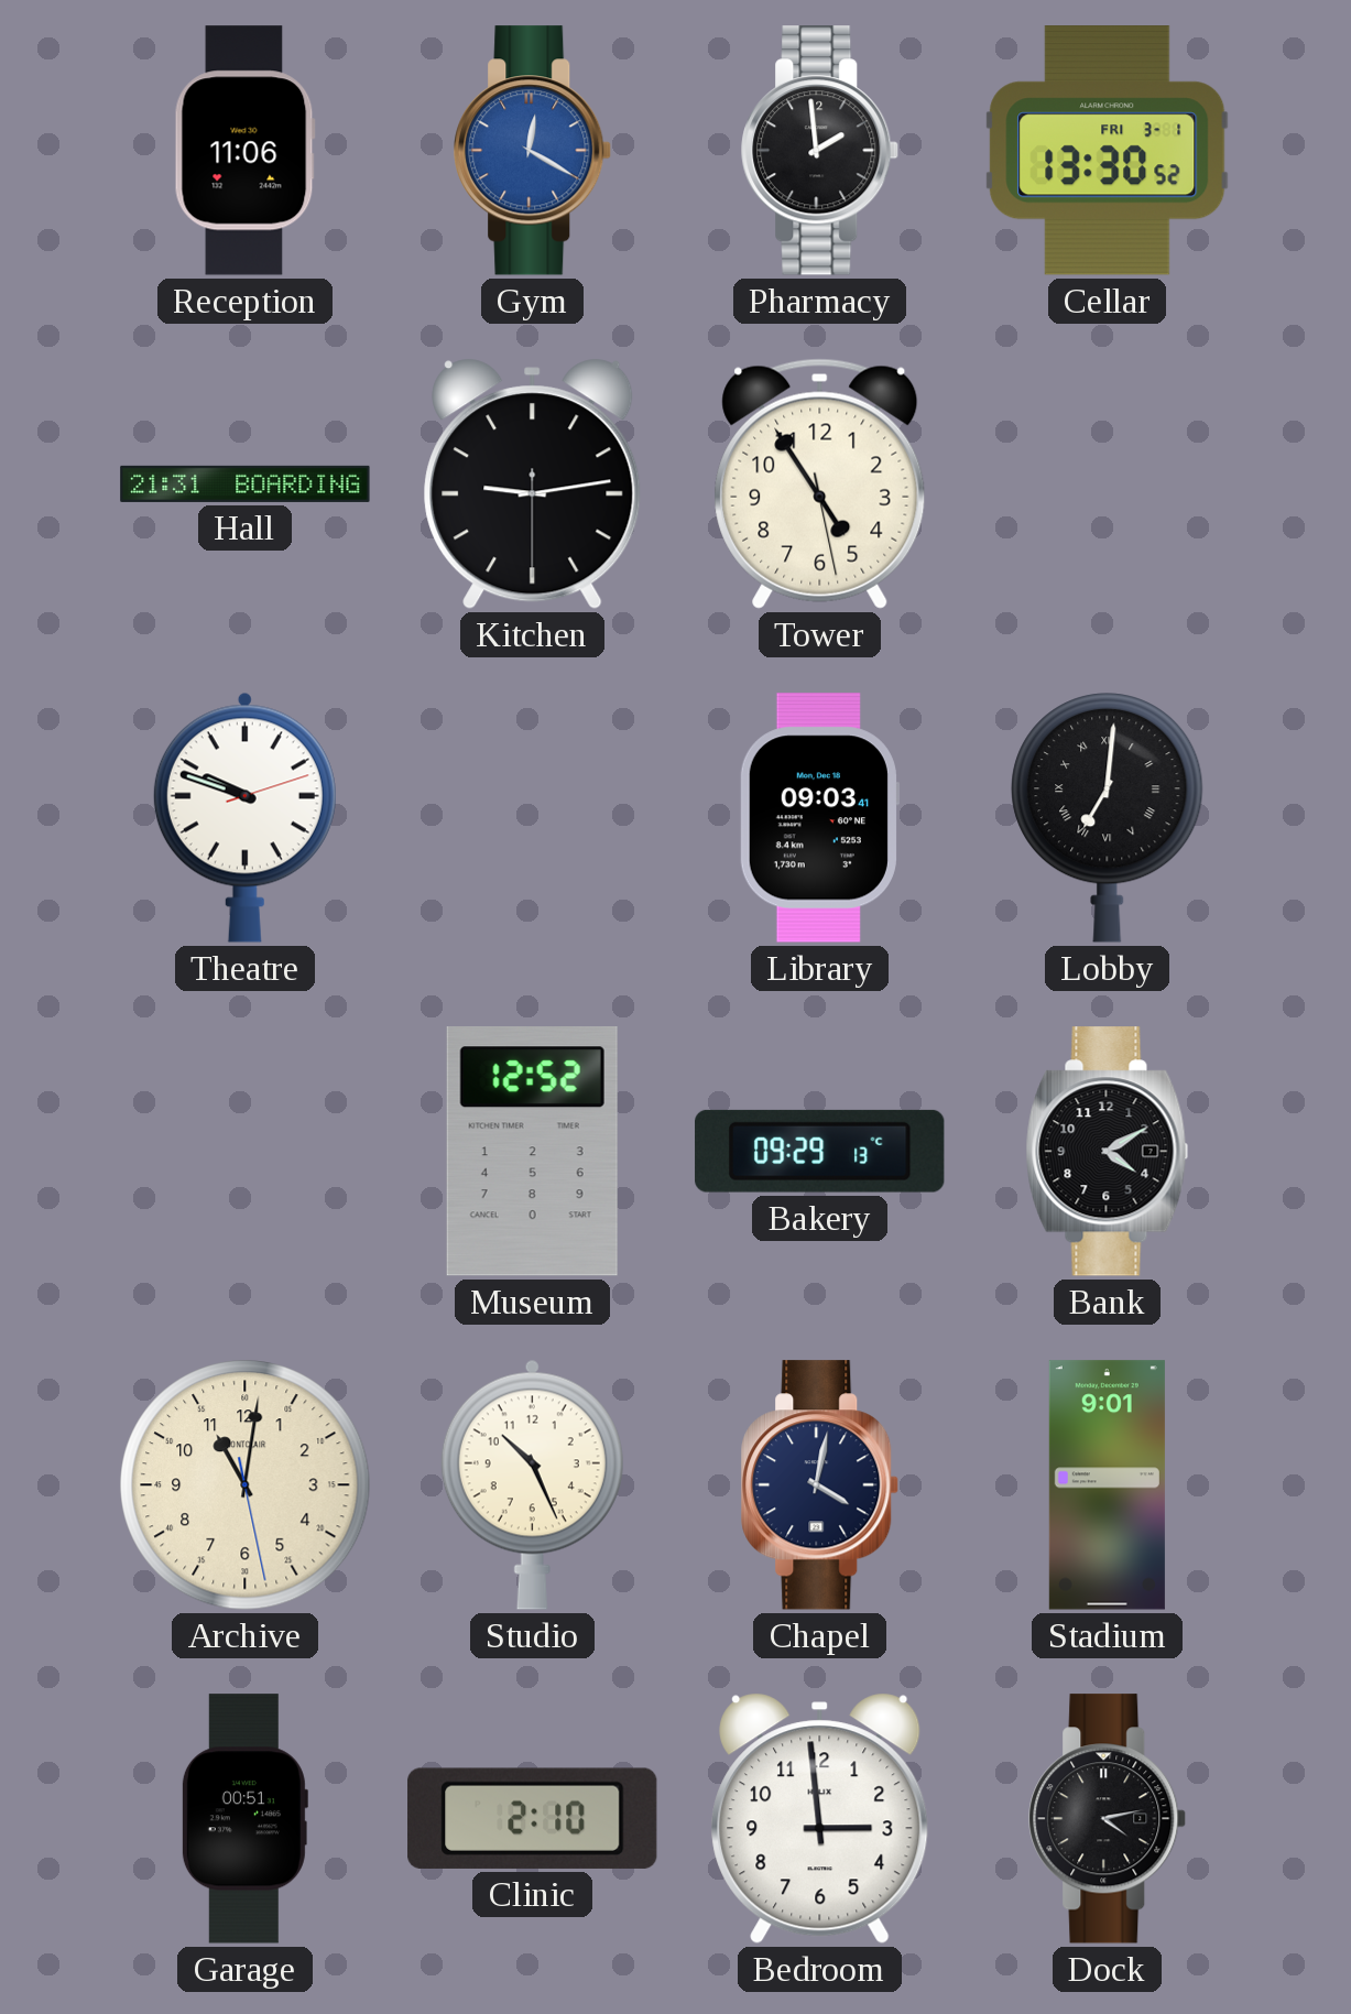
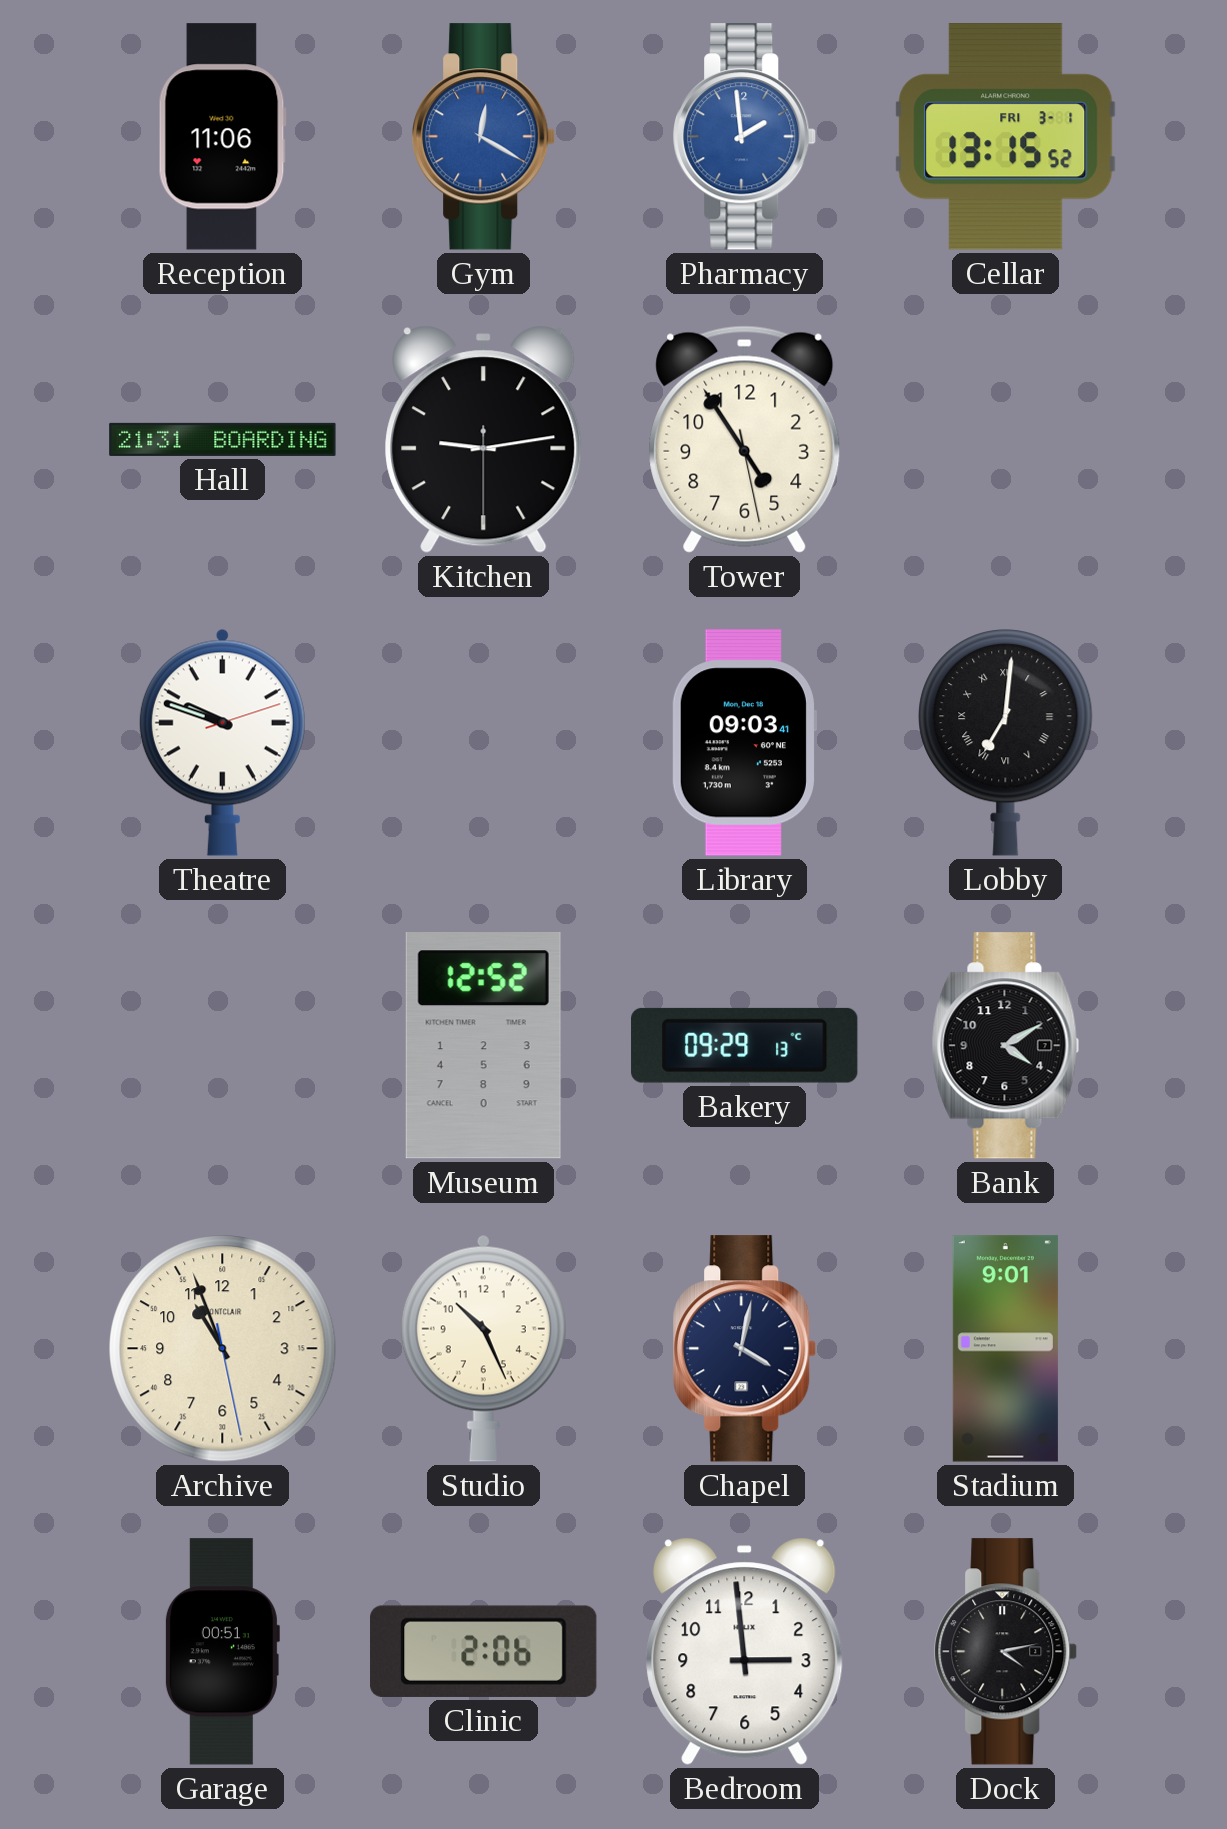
Pharmacy dial: black -> blue
Cellar: 13:30 -> 13:15
Archive: 11:01 -> 10:56
Clinic: 2:10 -> 2:06
